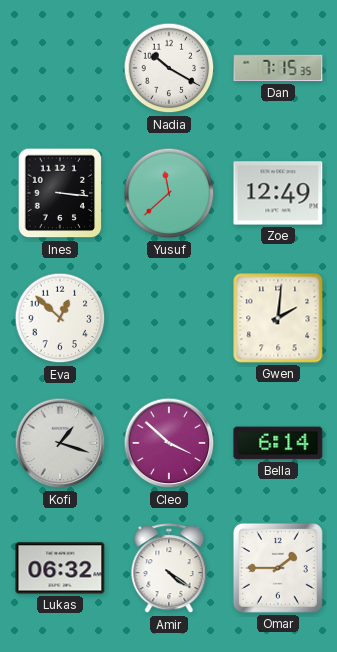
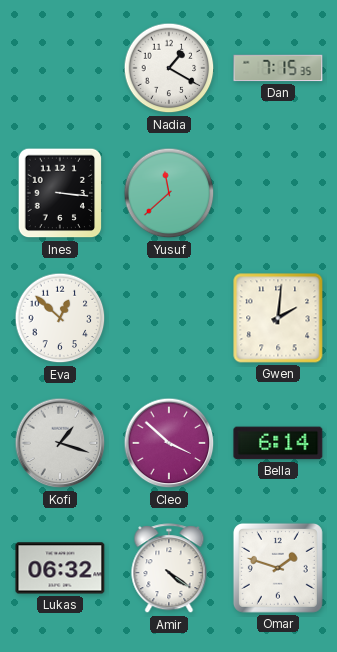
Nadia: 10:20 -> 1:20
Zoe: 12:49 -> none
Omar: 1:45 -> 1:48
